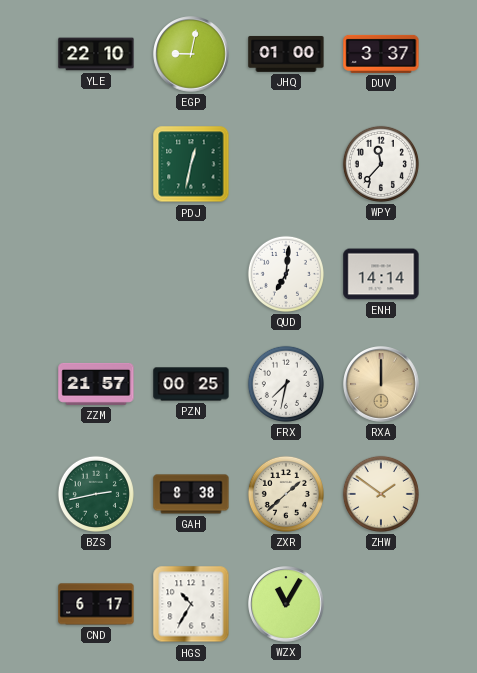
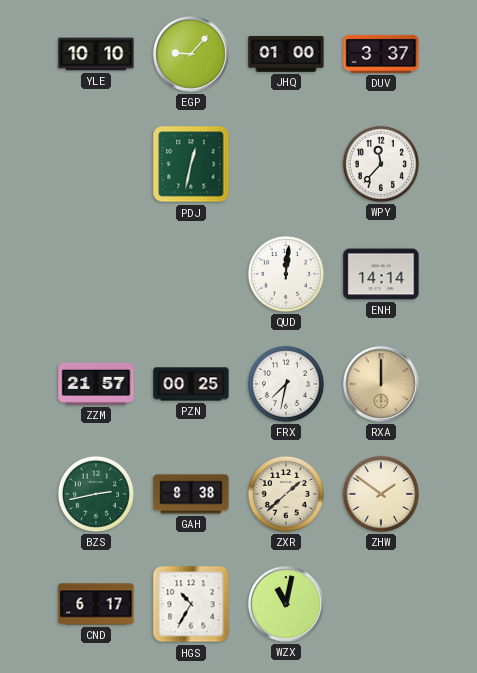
YLE: 22:10 -> 10:10
EGP: 9:02 -> 9:07
QUD: 7:01 -> 12:01
WZX: 11:05 -> 11:02
